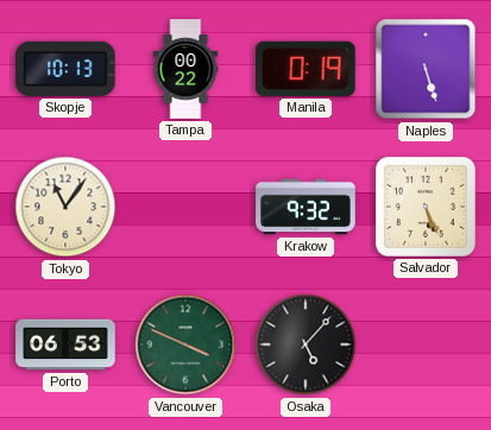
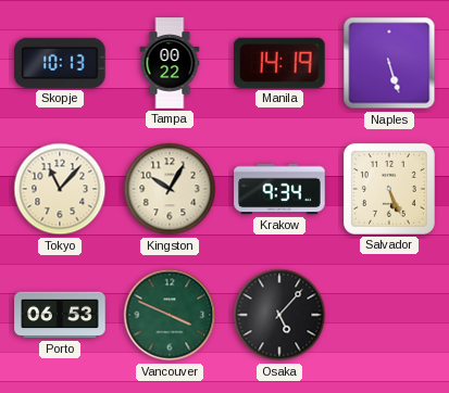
Manila: 0:19 -> 14:19
Tokyo: 11:06 -> 11:07
Kingston: none -> 10:05
Krakow: 9:32 -> 9:34
